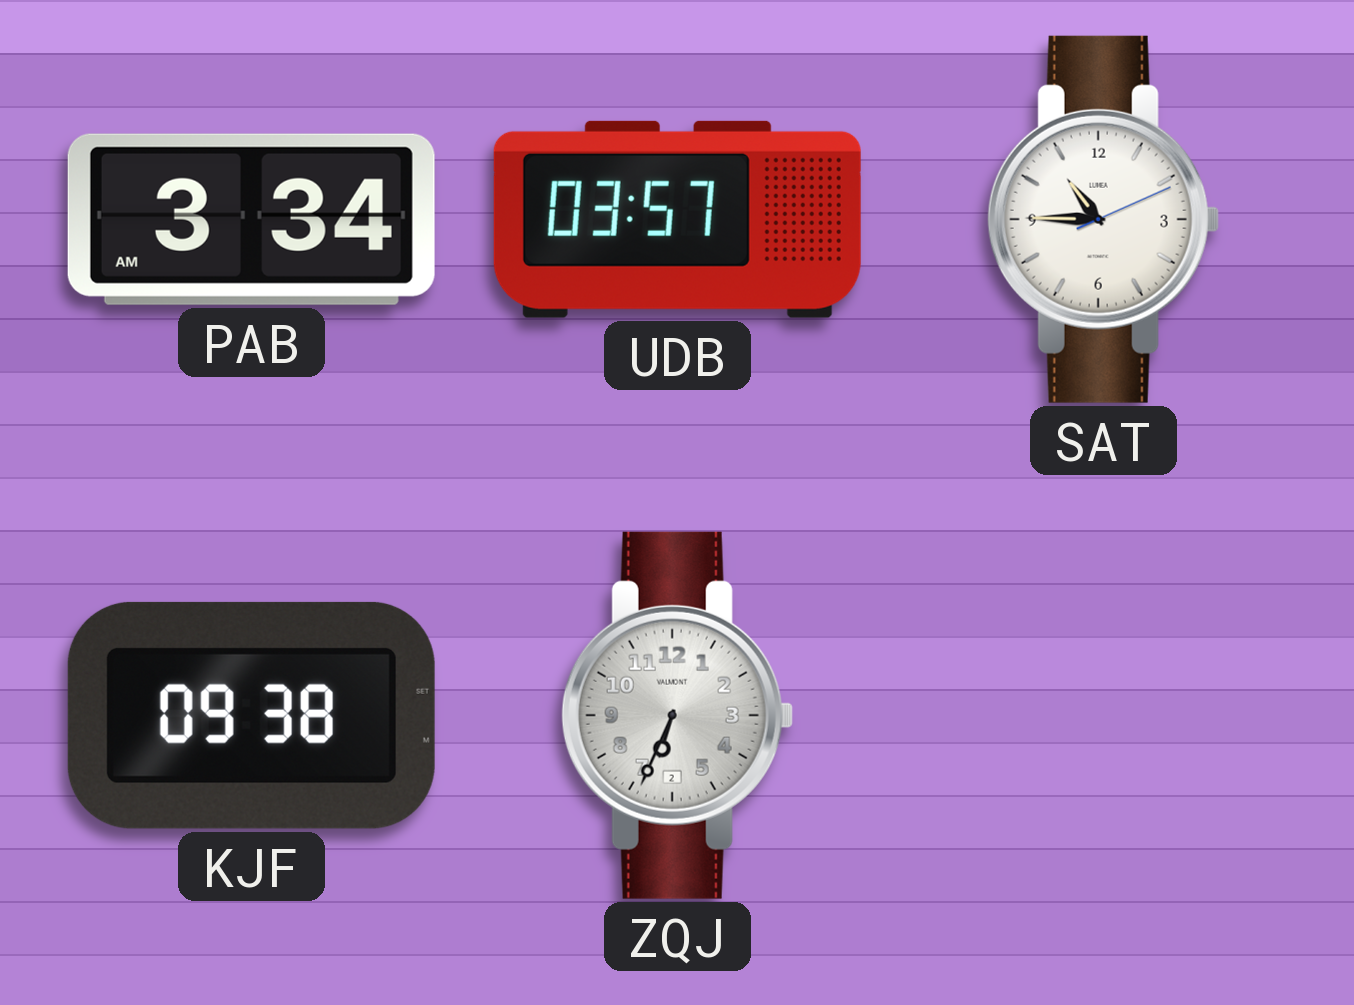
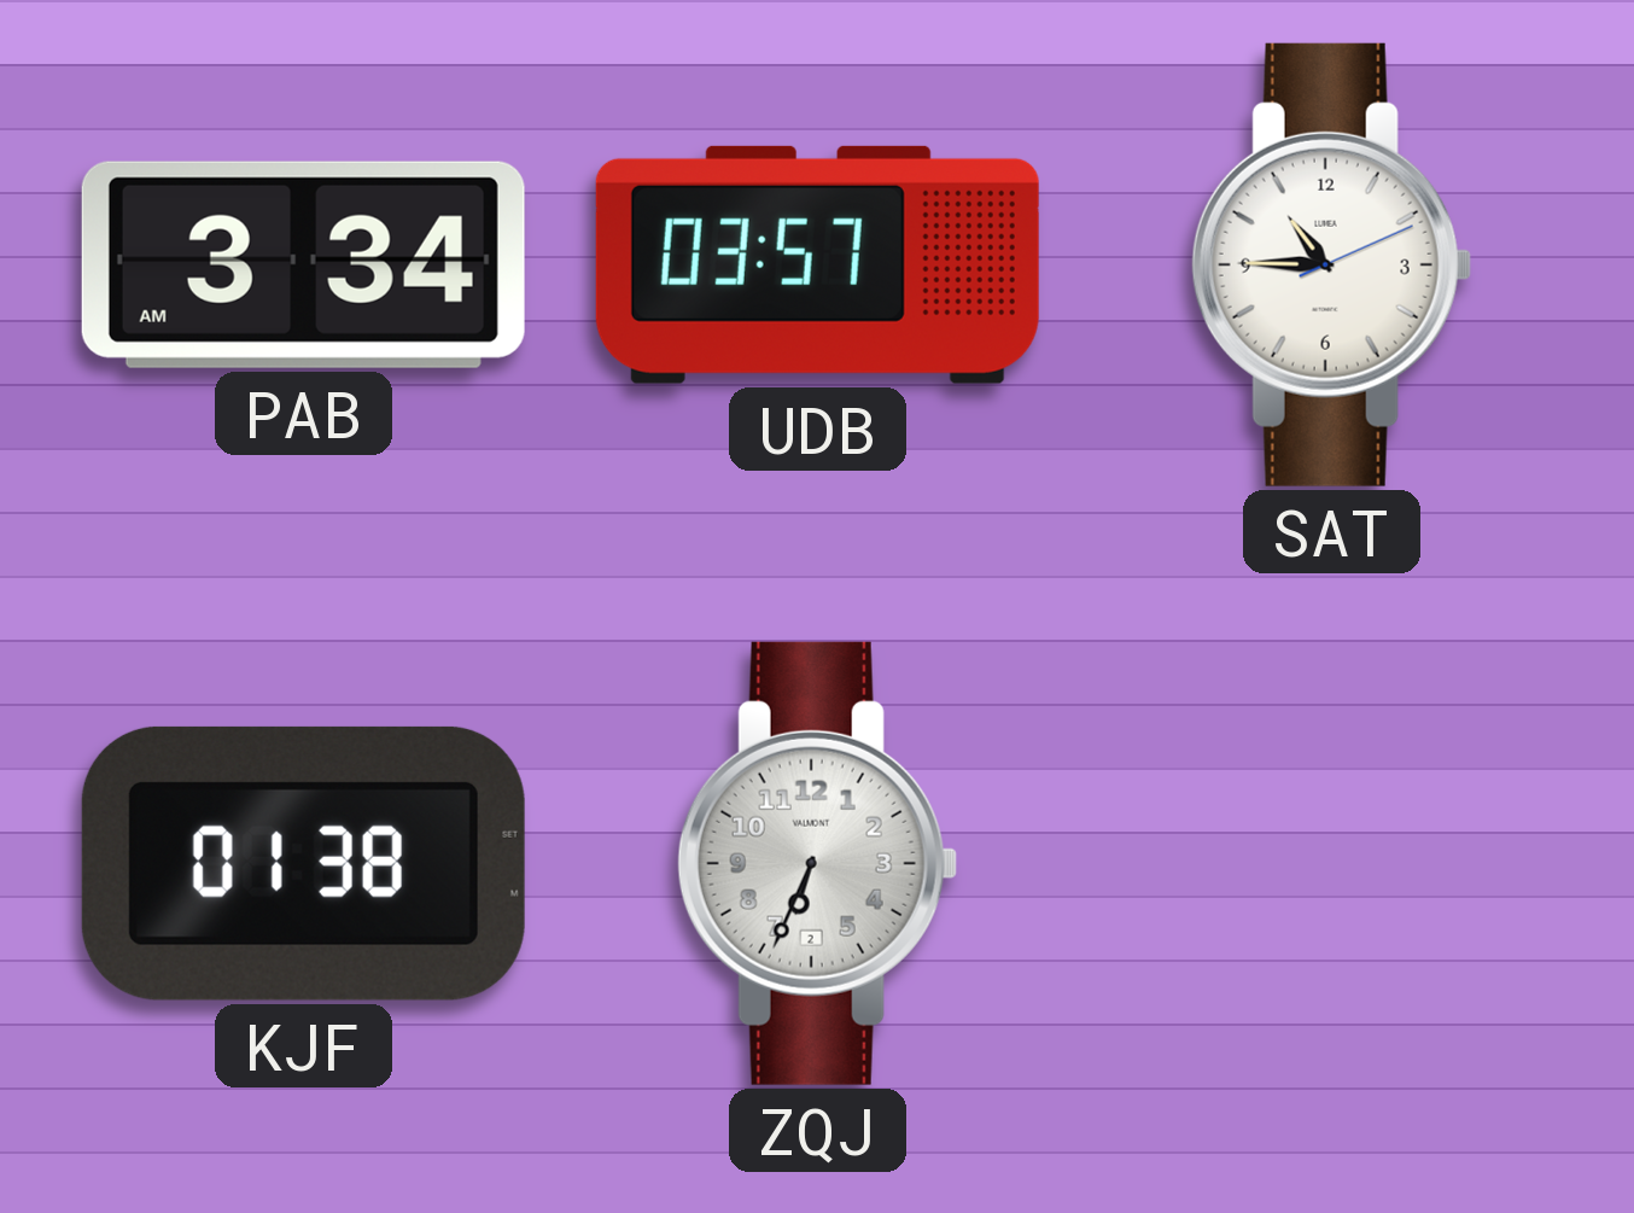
KJF: 09:38 -> 01:38
